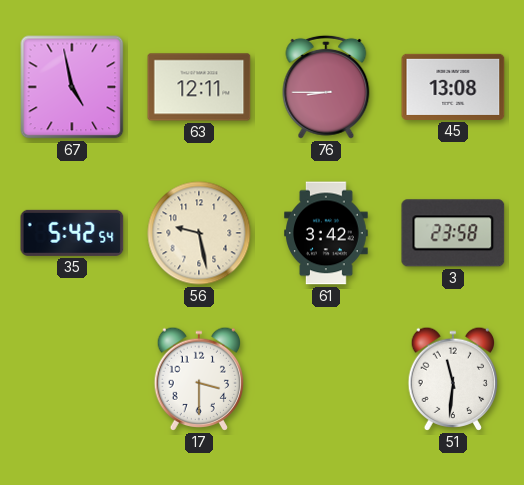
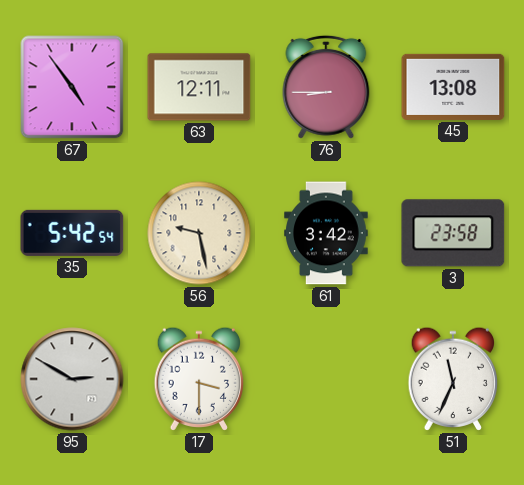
67: 4:58 -> 4:54
95: none -> 2:50
51: 11:31 -> 11:34
